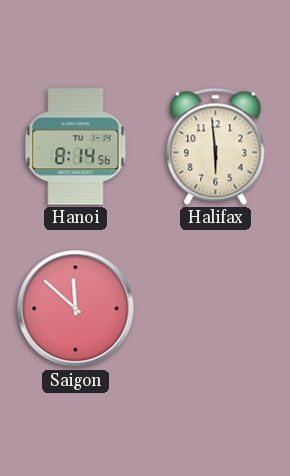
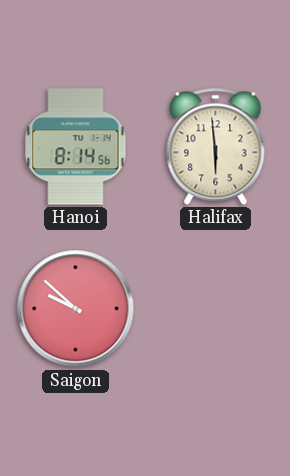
Saigon: 11:52 -> 9:52
